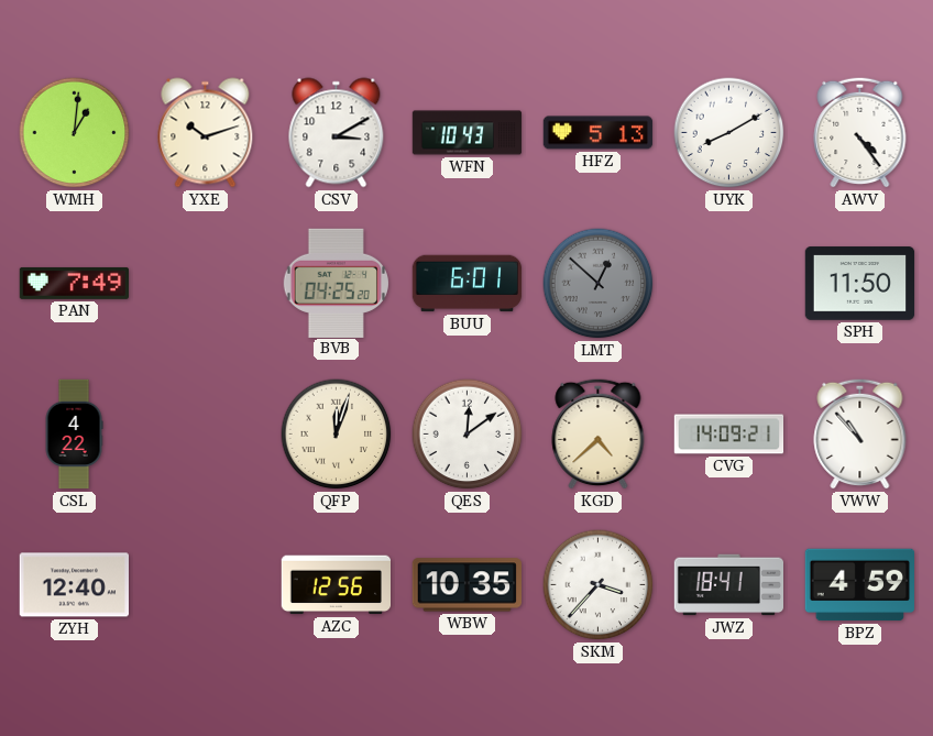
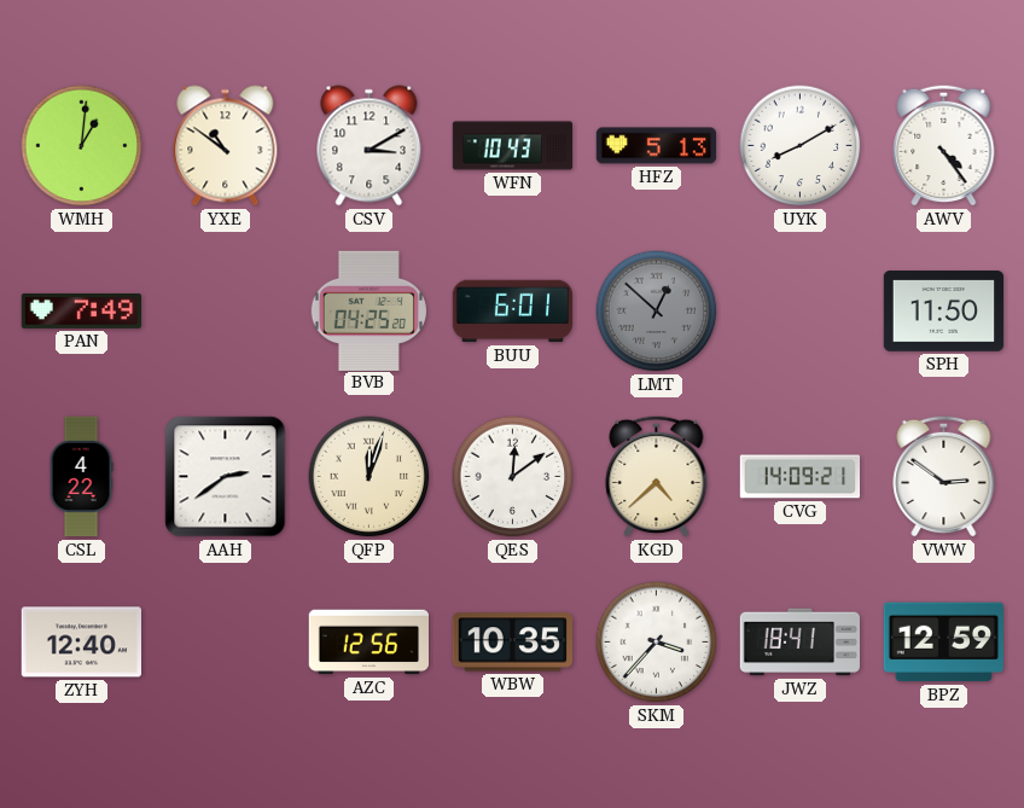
YXE: 10:12 -> 10:51
AAH: none -> 2:39
VWW: 10:53 -> 2:51
BPZ: 4:59 -> 12:59
